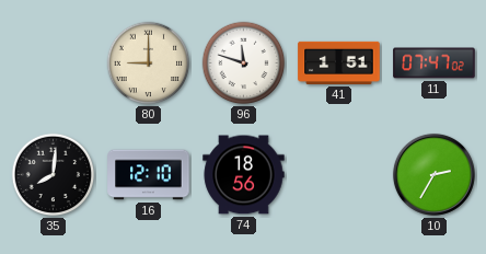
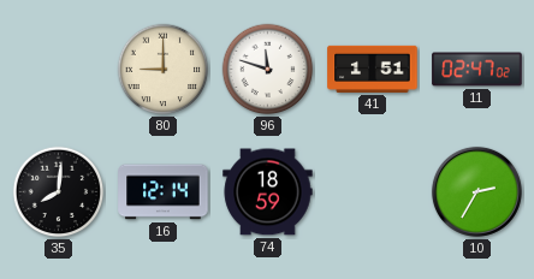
11: 07:47 -> 02:47
16: 12:10 -> 12:14
74: 18:56 -> 18:59
